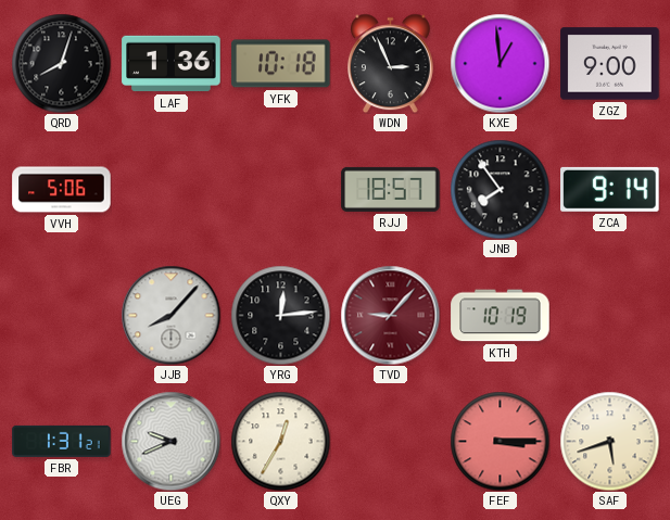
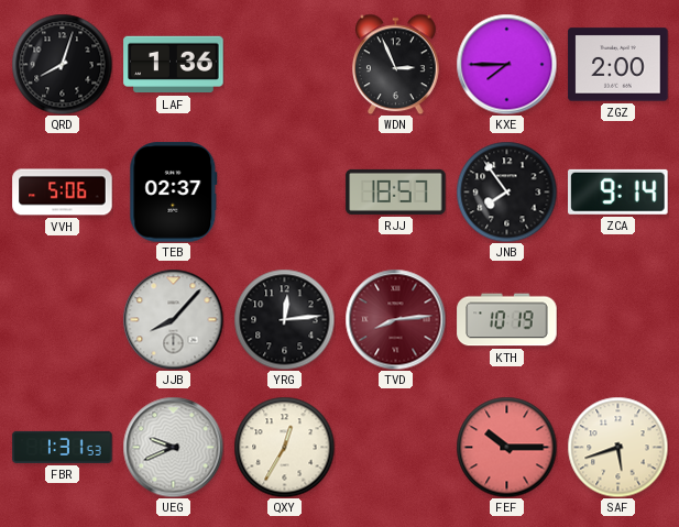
YFK: 10:18 -> none
KXE: 12:59 -> 7:45
ZGZ: 9:00 -> 2:00
TEB: none -> 02:37
TVD: 9:07 -> 8:14
FBR: 1:31:21 -> 1:31:53
FEF: 3:15 -> 10:15
